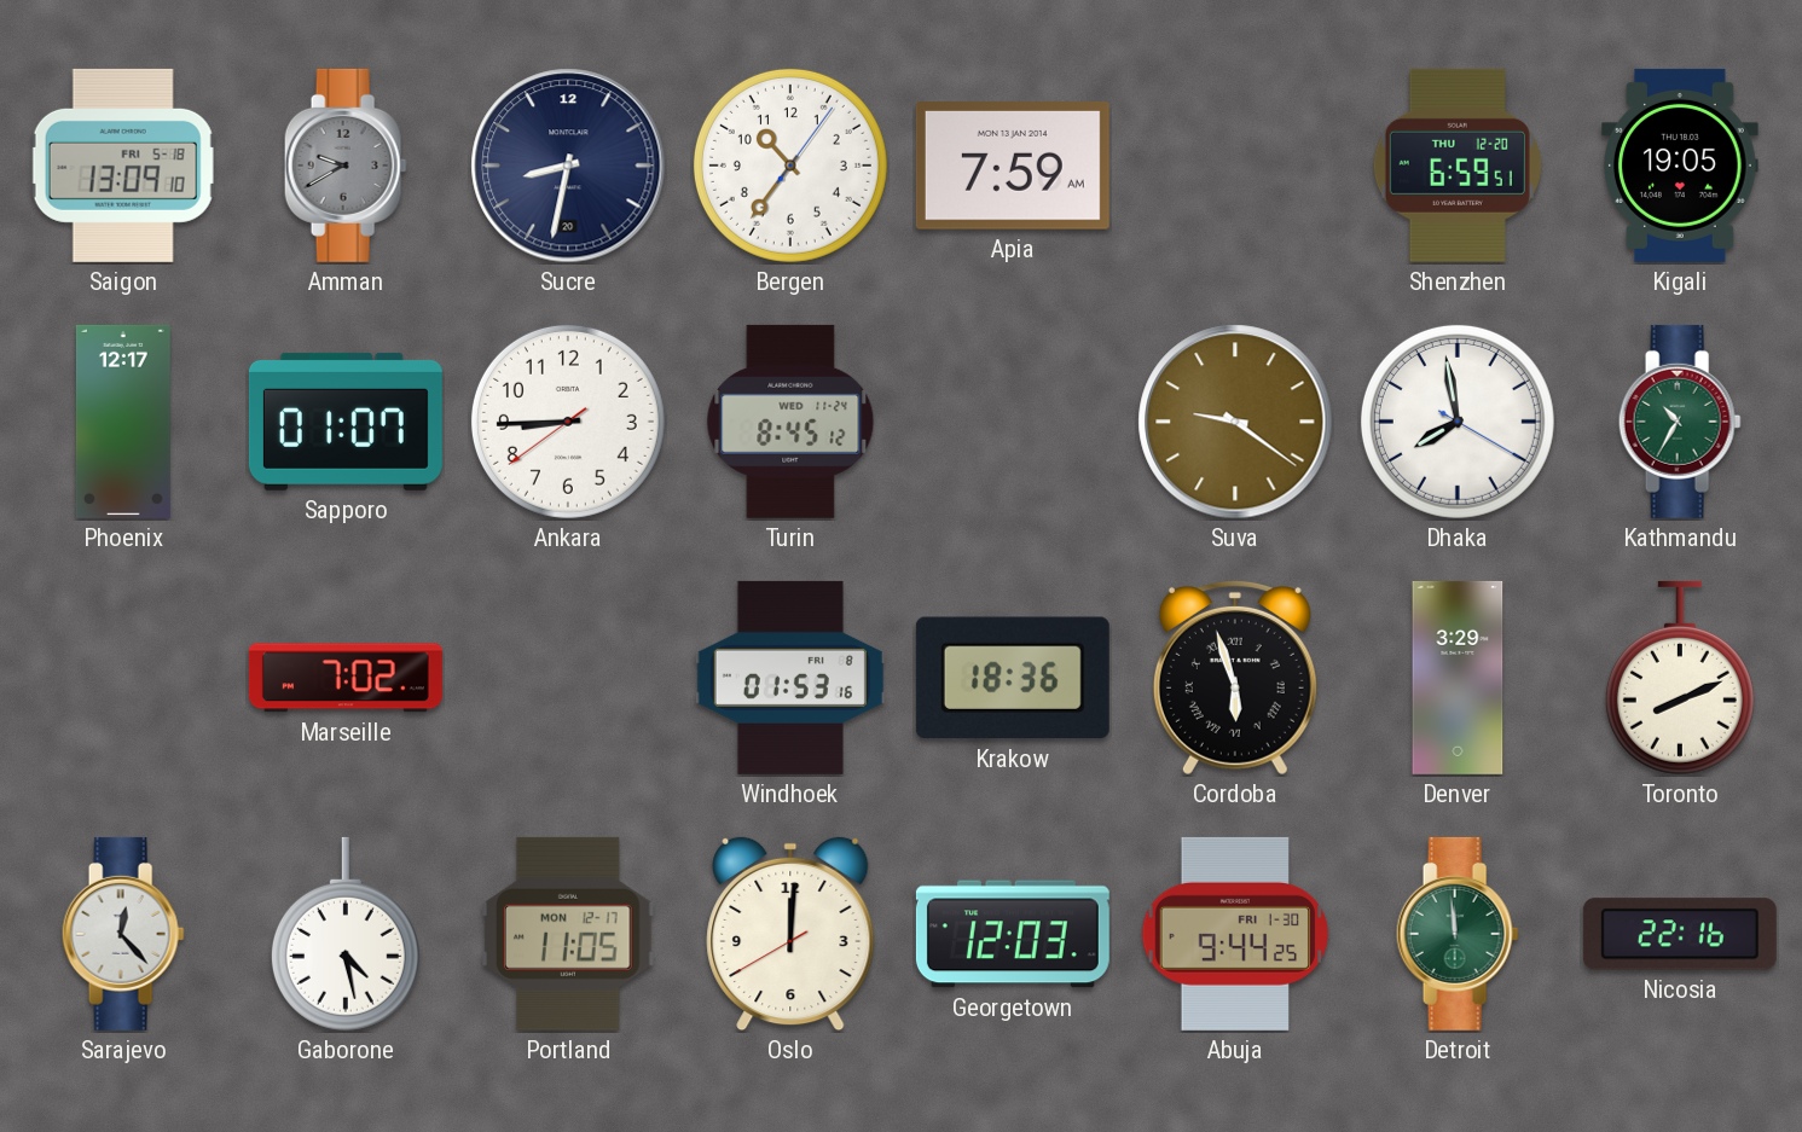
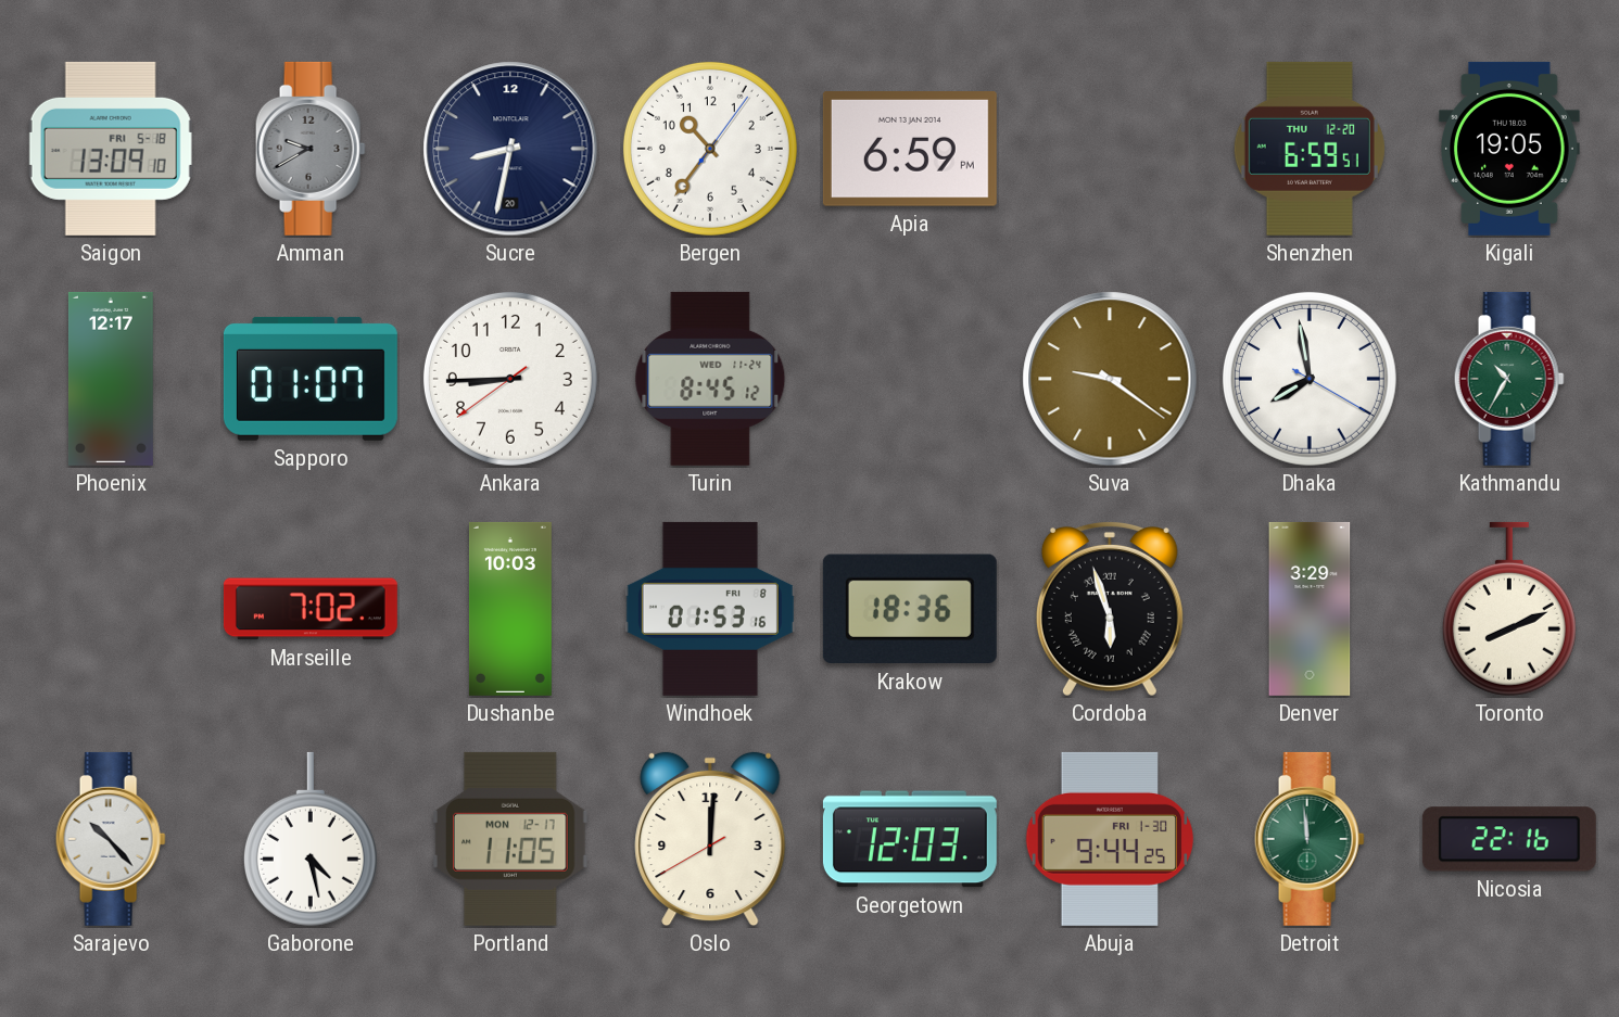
Apia: 7:59 -> 6:59
Dushanbe: none -> 10:03
Sarajevo: 12:23 -> 10:23
